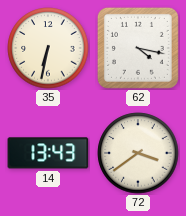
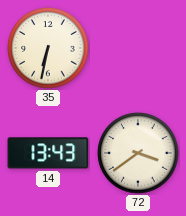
62: 4:17 -> none
